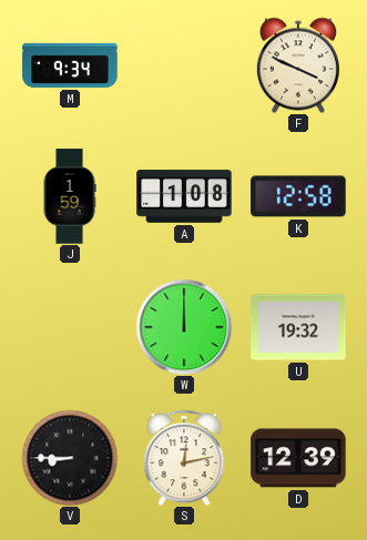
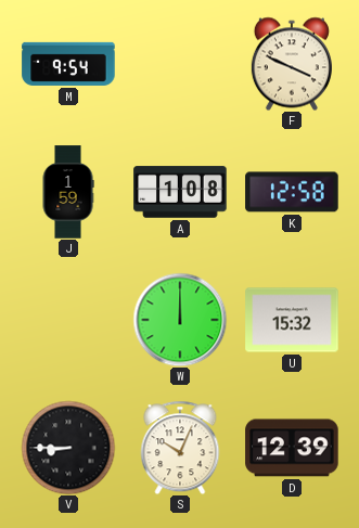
M: 9:34 -> 9:54
U: 19:32 -> 15:32
S: 12:13 -> 10:04
